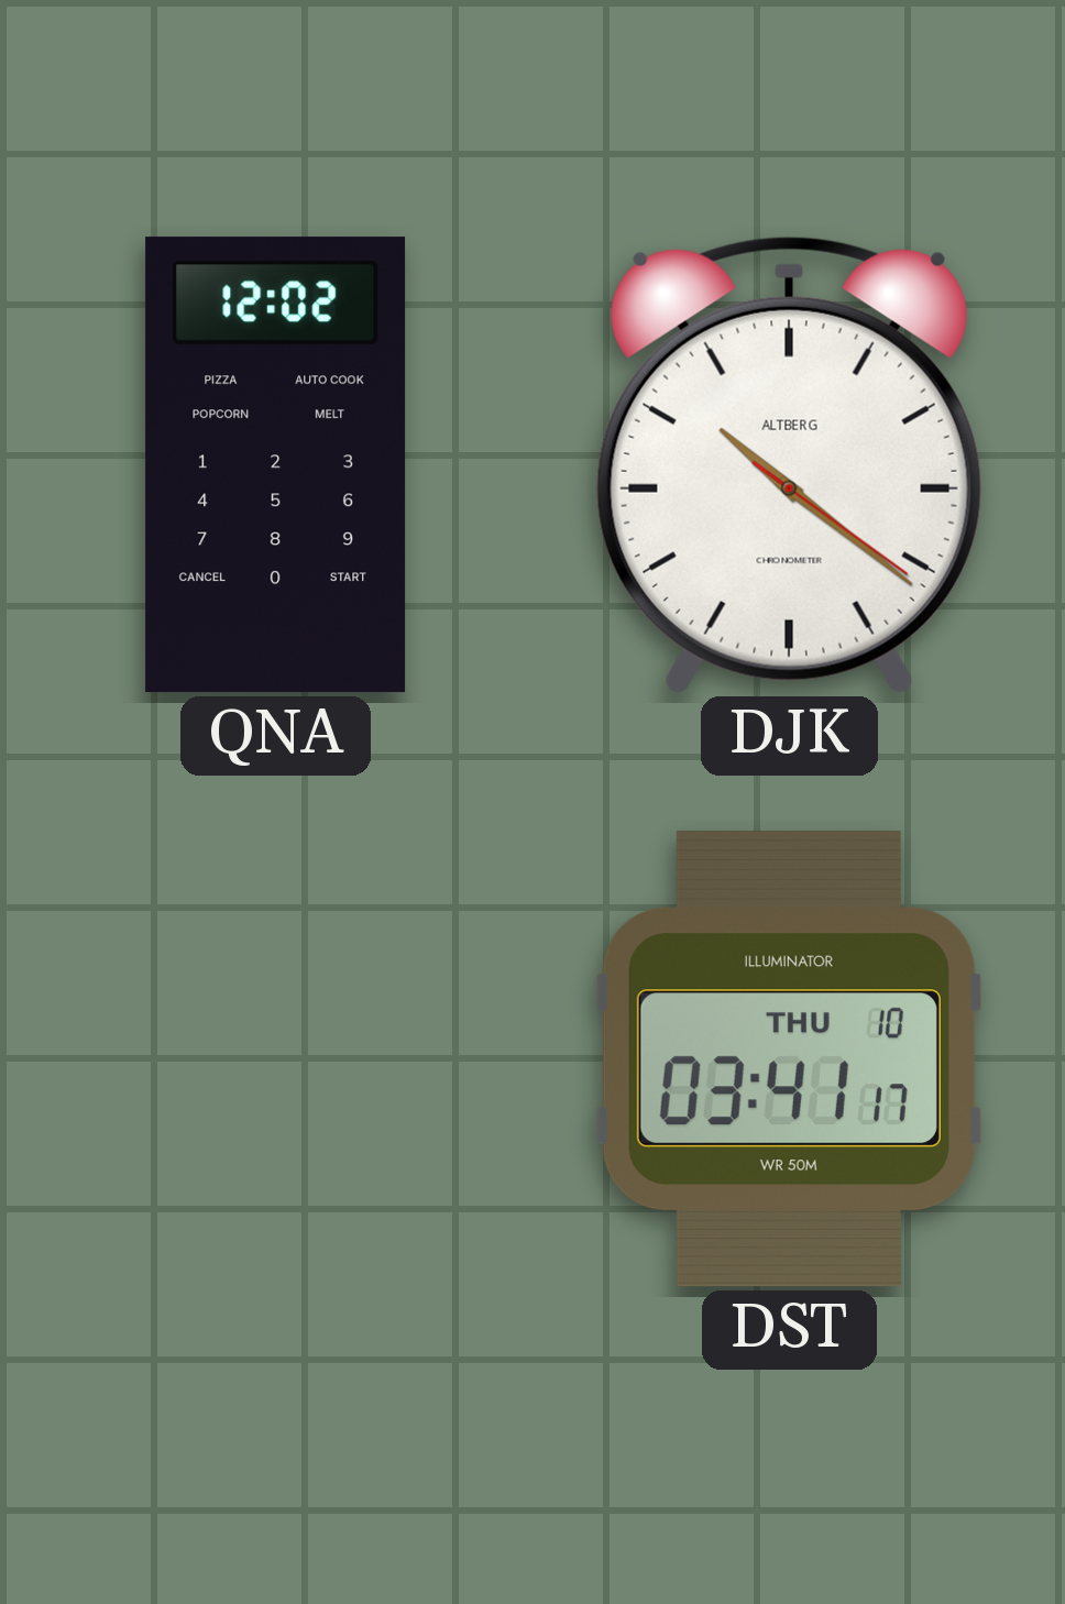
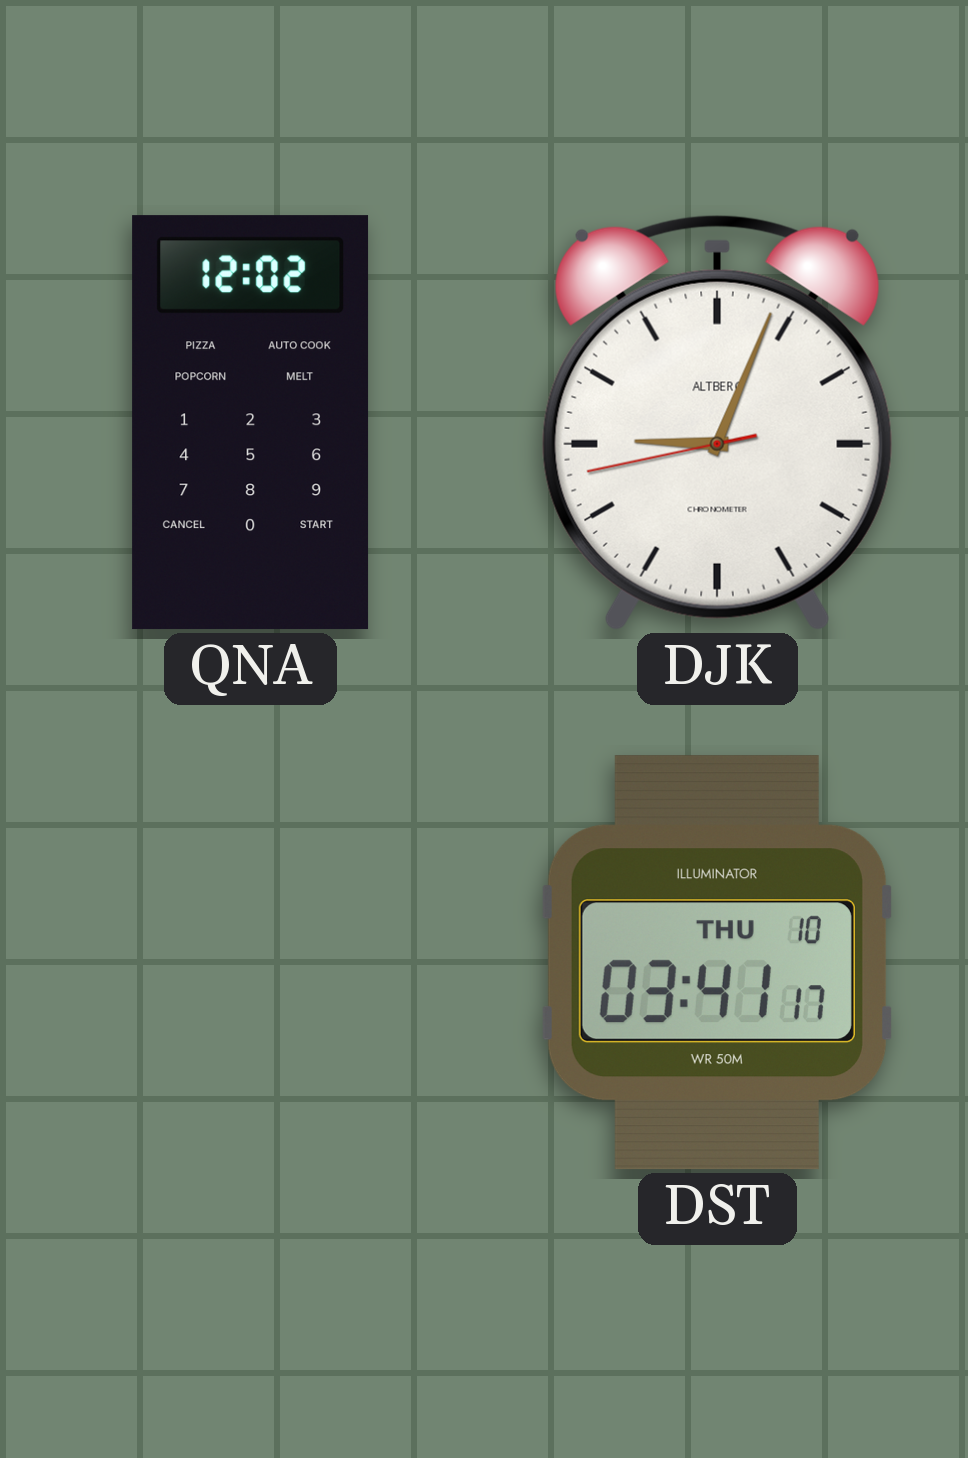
DJK: 10:21 -> 9:03
